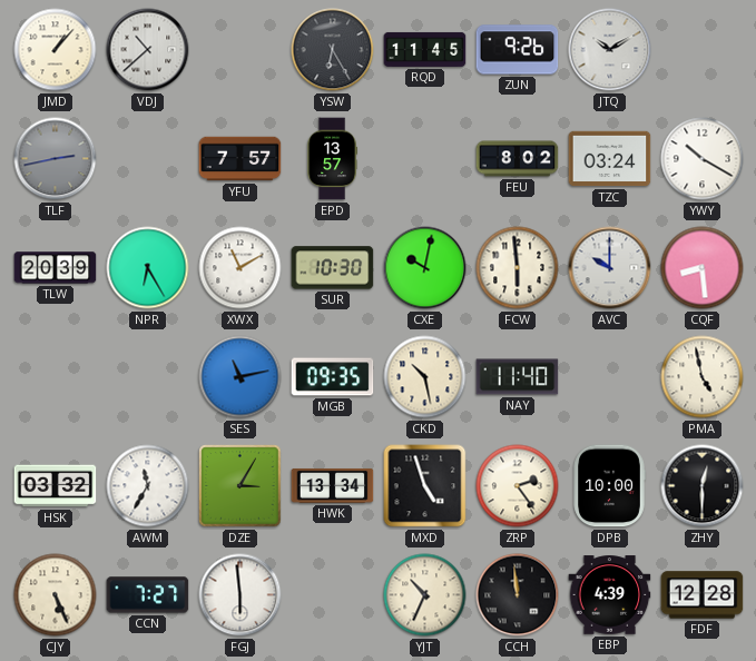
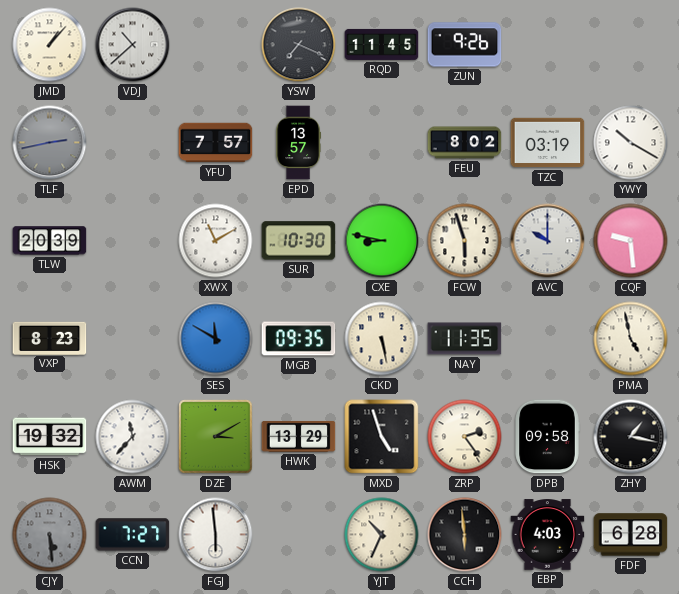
YSW: 6:25 -> 7:19
JTQ: 10:10 -> none
TZC: 03:24 -> 03:19
NPR: 6:25 -> none
CXE: 10:02 -> 8:47
FCW: 5:59 -> 5:57
CQF: 8:29 -> 9:29
VXP: none -> 8:23
SES: 11:13 -> 11:50
CKD: 10:28 -> 5:28
NAY: 11:40 -> 11:35
HSK: 03:32 -> 19:32
AWM: 11:35 -> 11:37
DZE: 3:05 -> 3:10
HWK: 13:34 -> 13:29
DPB: 10:00 -> 09:58
ZHY: 12:30 -> 1:17
CJY: 5:26 -> 5:29
CJY dial: cream -> grey
CCH: 11:59 -> 5:59
EBP: 4:39 -> 4:03
FDF: 12:28 -> 6:28
